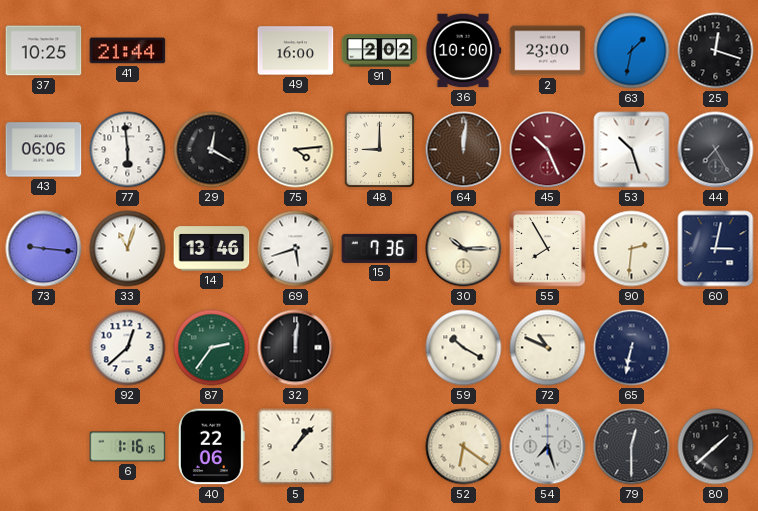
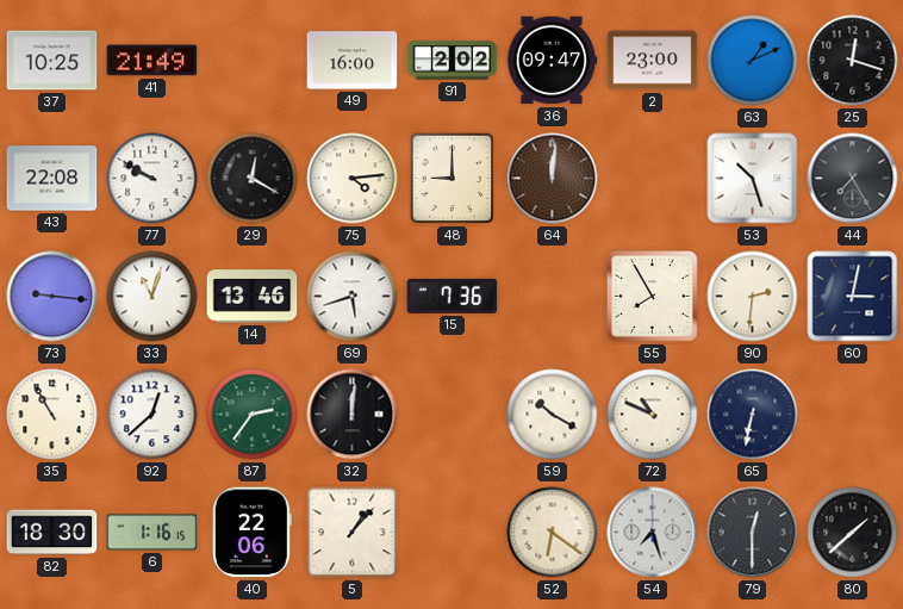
41: 21:44 -> 21:49
36: 10:00 -> 09:47
63: 1:32 -> 1:11
43: 06:06 -> 22:08
77: 5:59 -> 9:50
45: 10:26 -> none
30: 10:15 -> none
35: none -> 10:55
82: none -> 18:30
